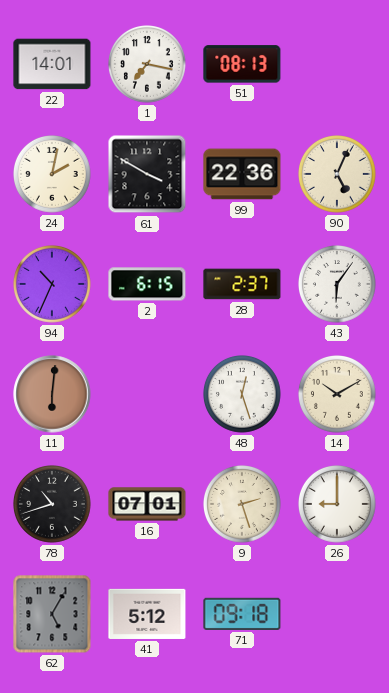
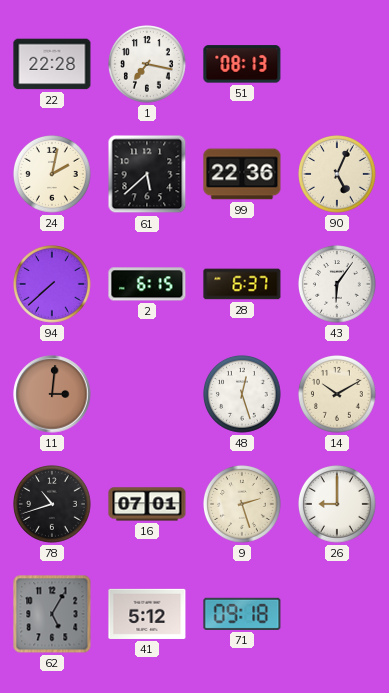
22: 14:01 -> 22:28
61: 3:50 -> 5:38
94: 10:34 -> 7:38
28: 2:37 -> 6:37
11: 6:01 -> 3:01
